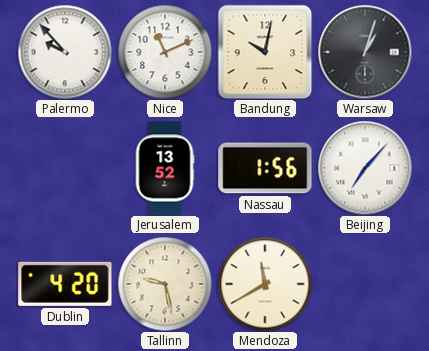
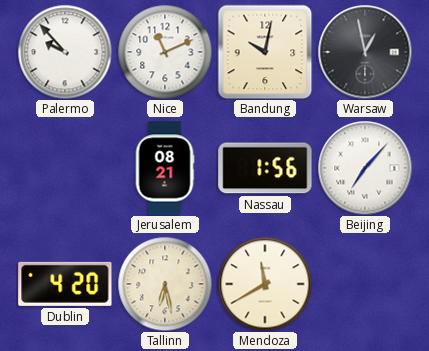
Warsaw: 1:03 -> 12:58
Jerusalem: 13:52 -> 08:21
Tallinn: 9:28 -> 6:28
